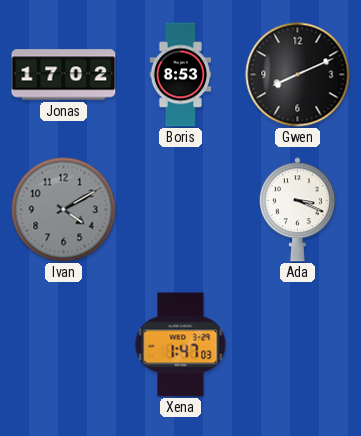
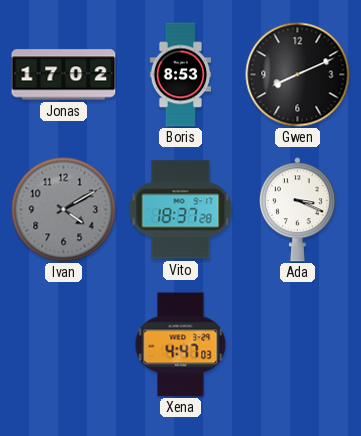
Vito: none -> 18:37
Xena: 1:47 -> 4:47
